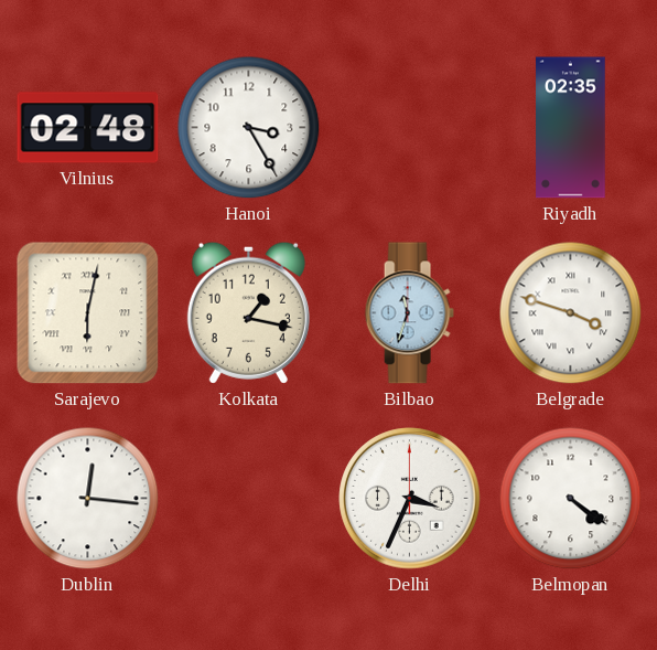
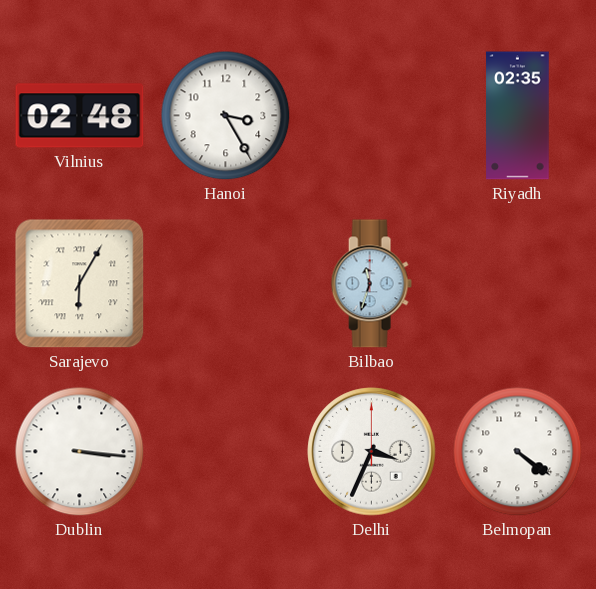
Sarajevo: 6:02 -> 6:05
Kolkata: 1:17 -> none
Belgrade: 3:48 -> none
Dublin: 12:16 -> 3:16
